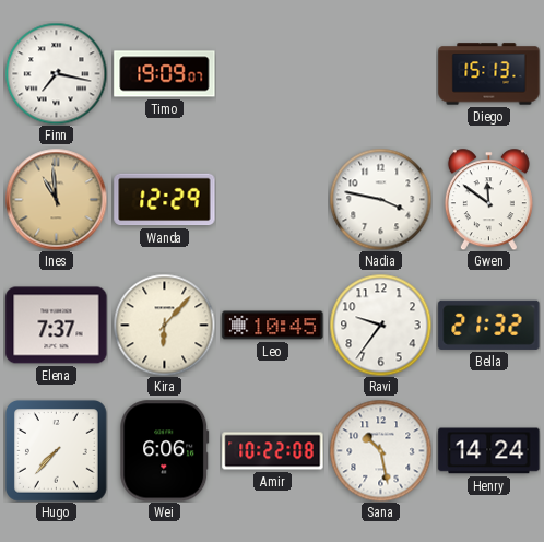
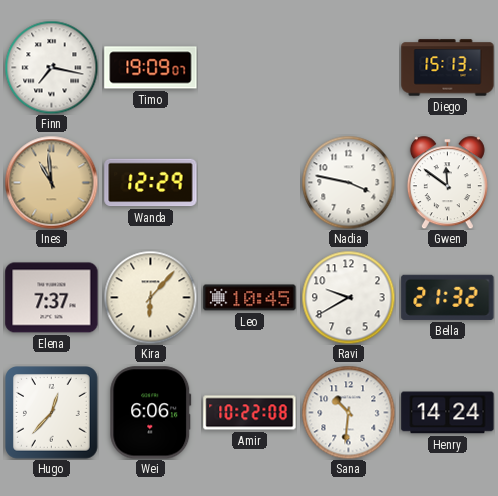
Ravi: 9:36 -> 9:40
Hugo: 7:37 -> 12:37
Sana: 10:28 -> 10:31
